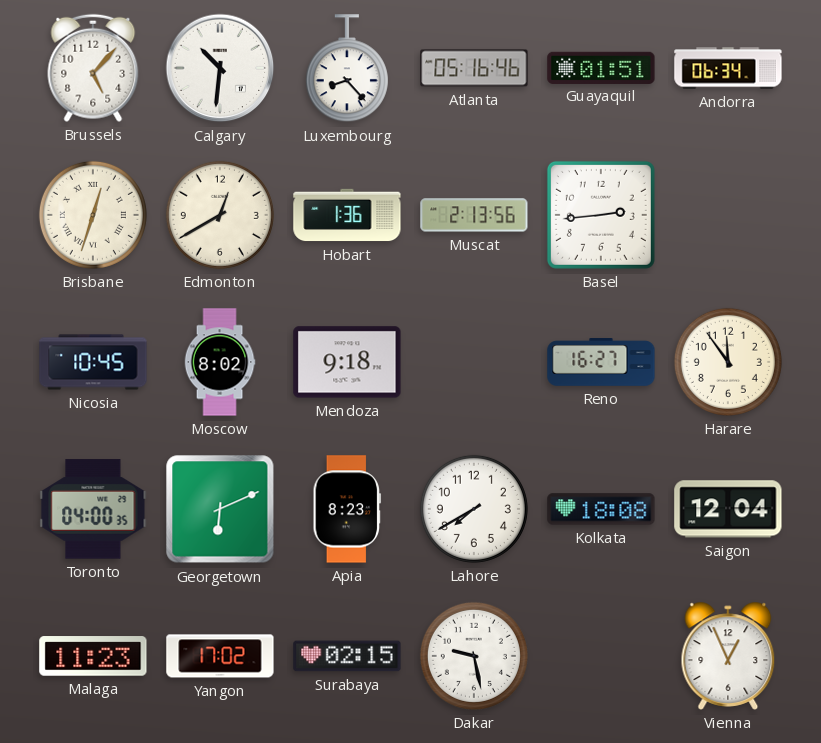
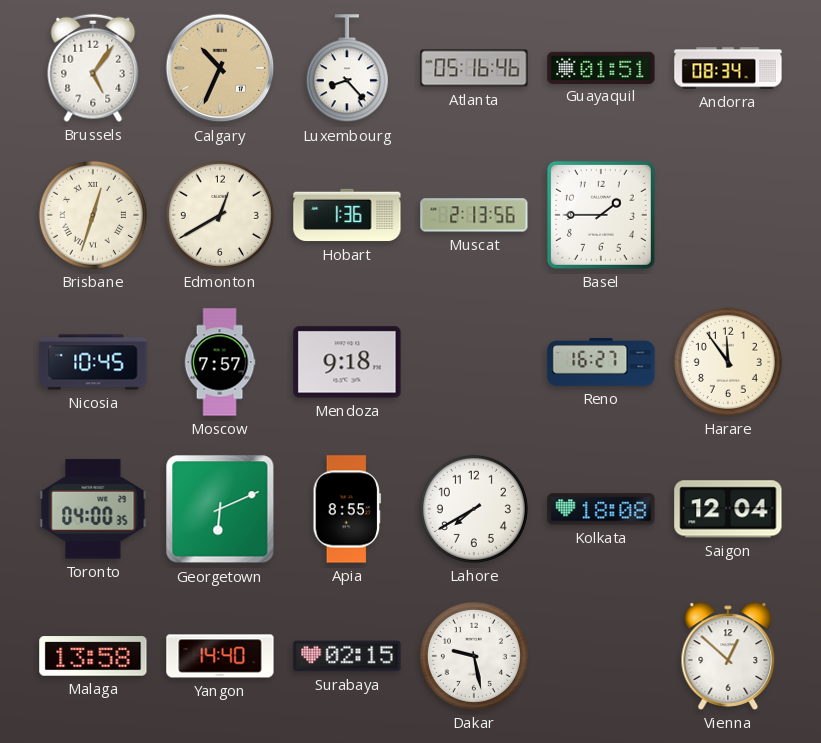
Brussels: 5:07 -> 5:06
Calgary: 10:31 -> 10:34
Calgary dial: white -> champagne
Andorra: 06:34 -> 08:34
Basel: 2:44 -> 1:45
Moscow: 8:02 -> 7:57
Apia: 8:23 -> 8:55
Malaga: 11:23 -> 13:58
Yangon: 17:02 -> 14:40
Vienna: 12:56 -> 12:52
